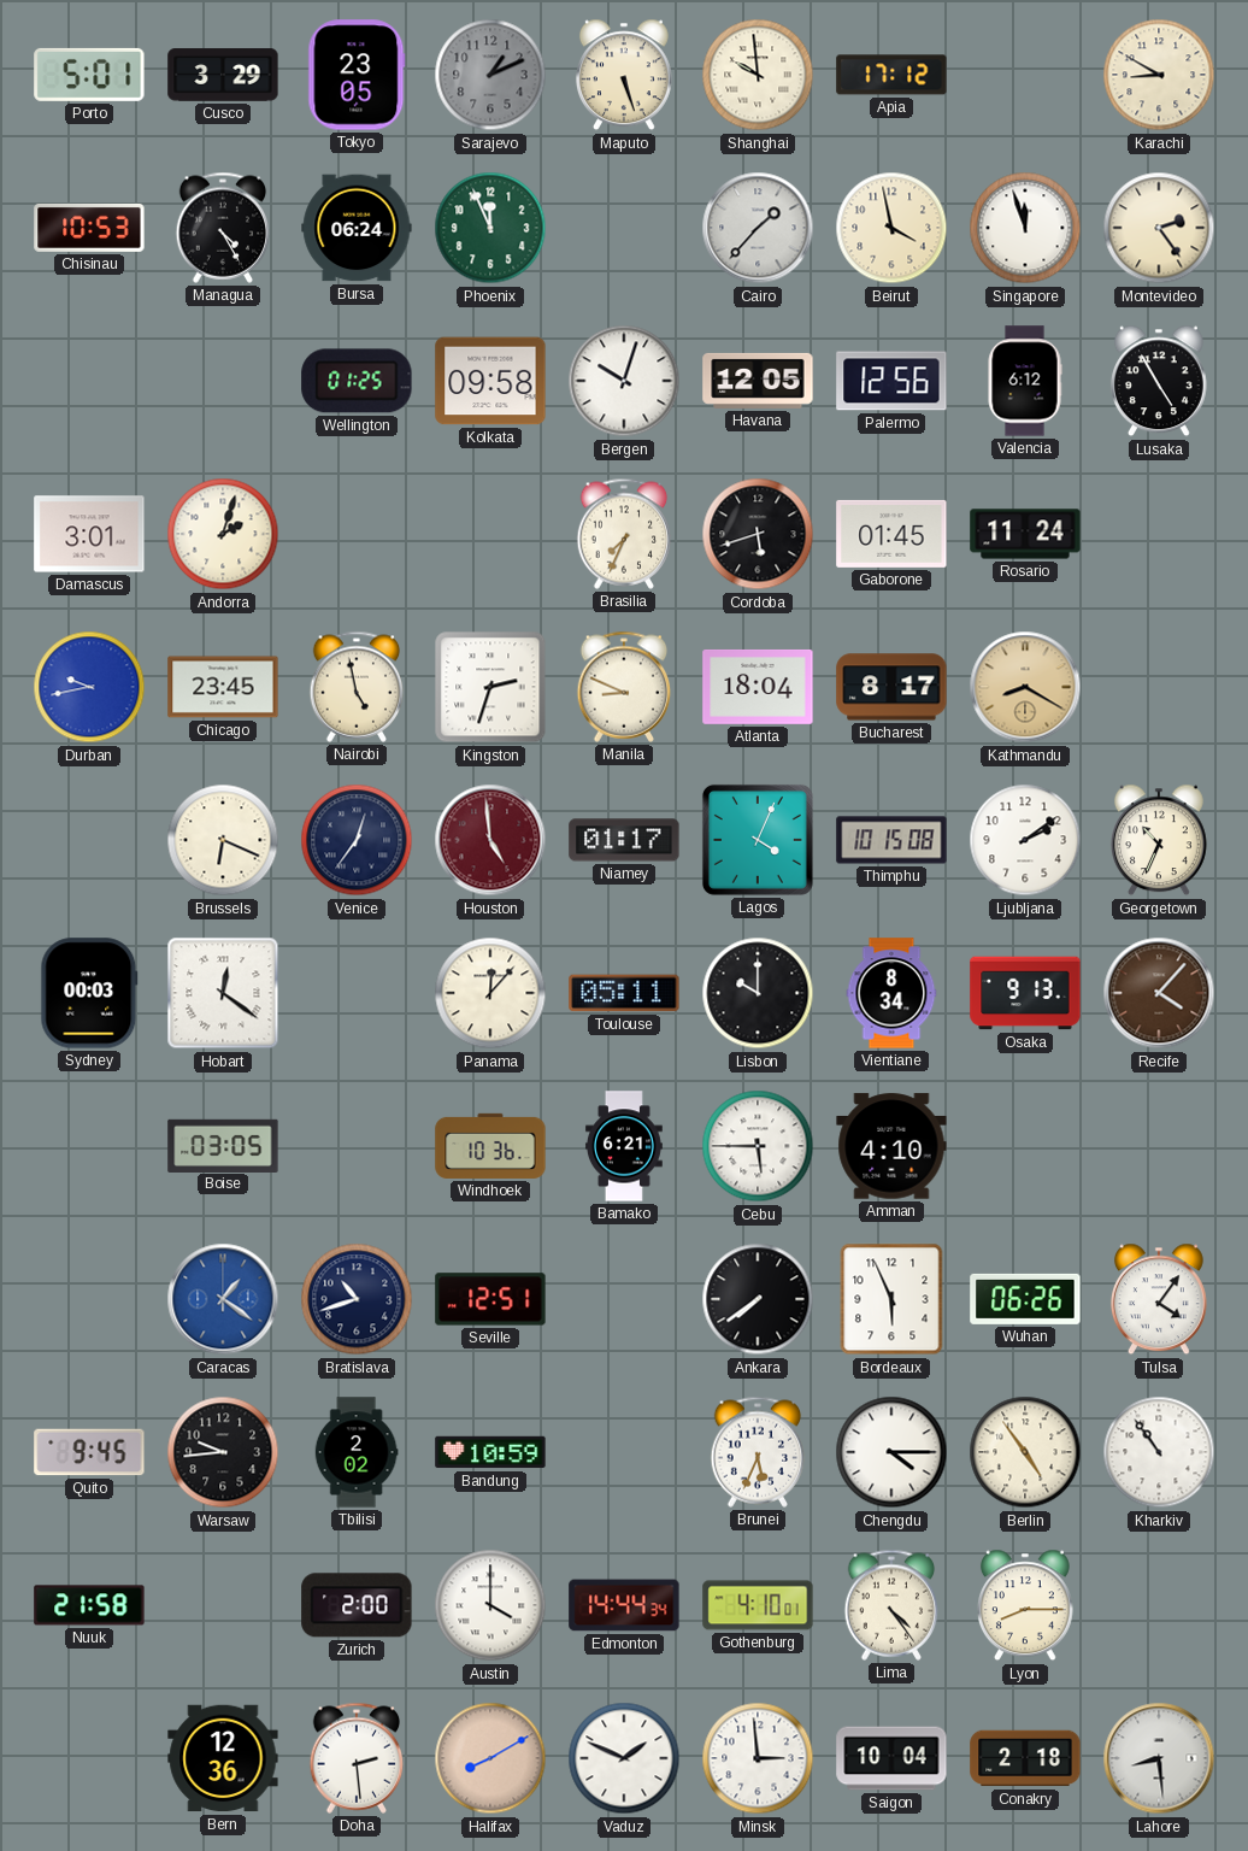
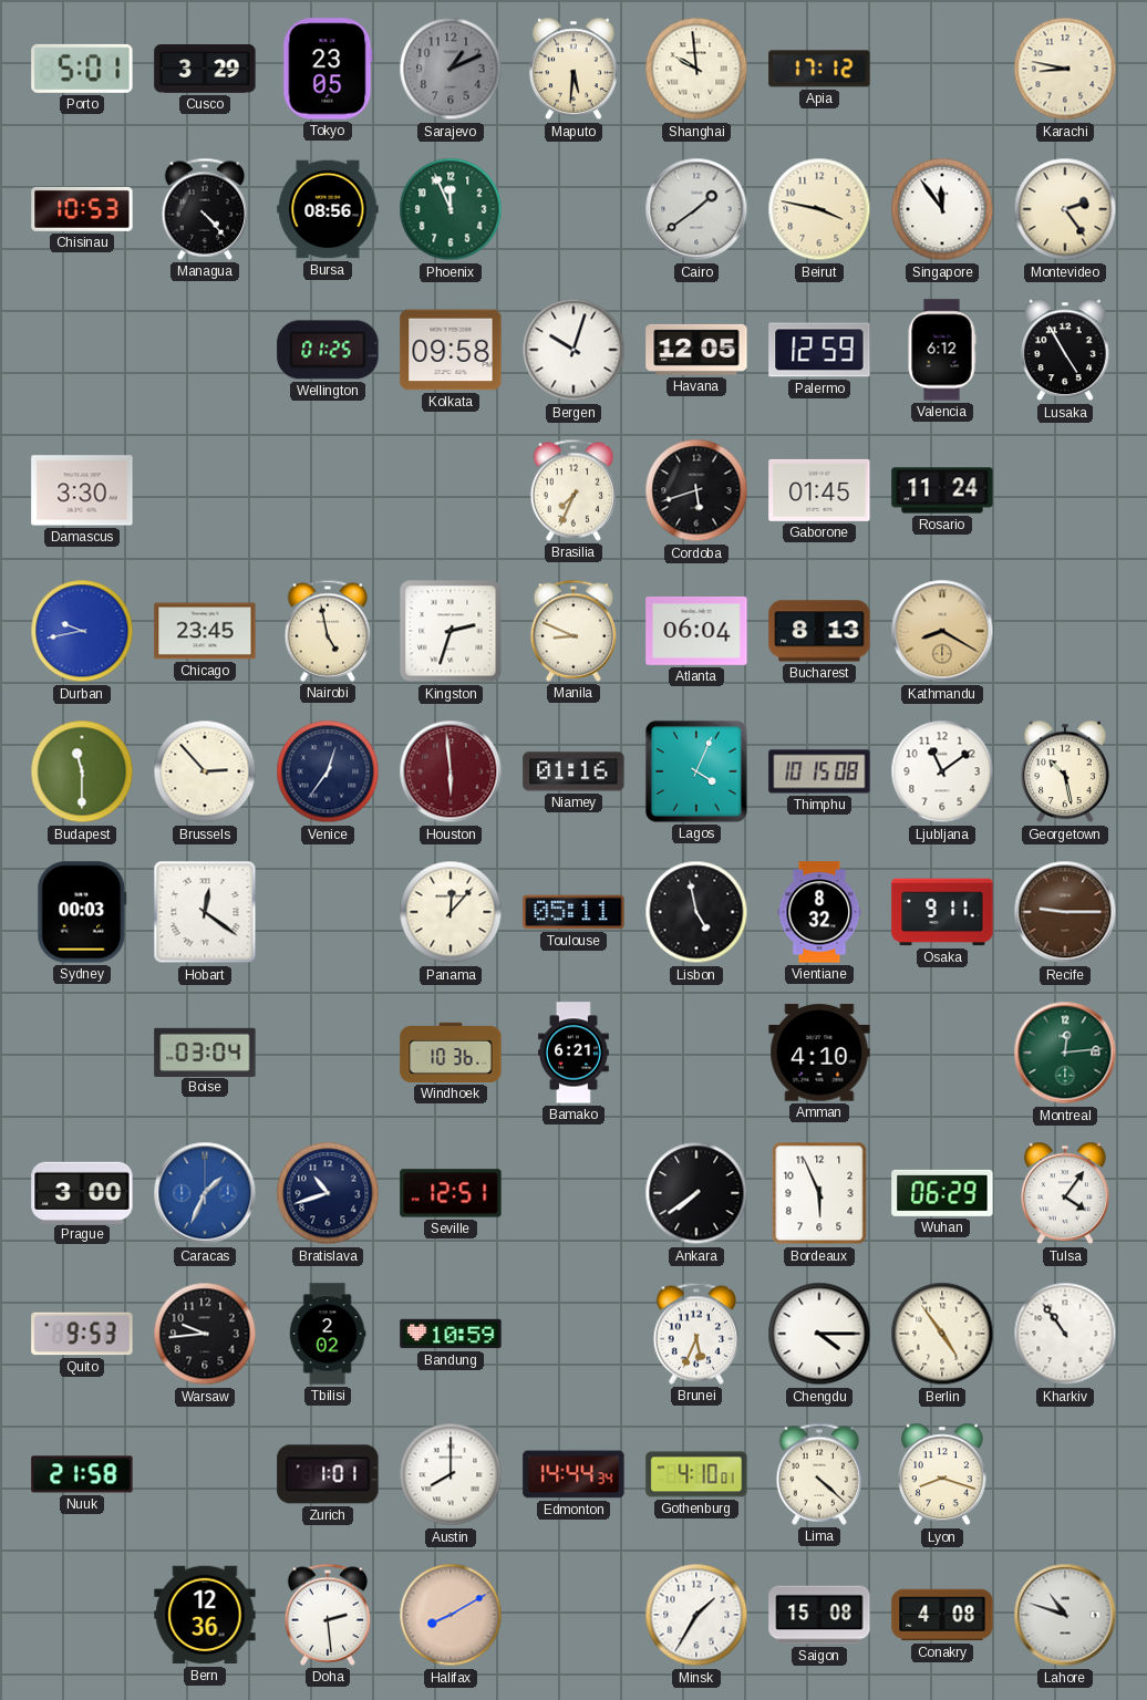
Maputo: 5:27 -> 5:31
Karachi: 8:50 -> 8:47
Managua: 4:25 -> 4:23
Bursa: 06:24 -> 08:56
Cairo: 1:37 -> 1:39
Beirut: 3:58 -> 3:47
Singapore: 11:57 -> 11:54
Palermo: 12:56 -> 12:59
Damascus: 3:01 -> 3:30
Andorra: 2:03 -> none
Atlanta: 18:04 -> 06:04
Bucharest: 8:17 -> 8:13
Budapest: none -> 11:30
Brussels: 6:19 -> 2:53
Houston: 4:59 -> 5:59
Niamey: 01:17 -> 01:16
Ljubljana: 2:09 -> 11:09
Georgetown: 10:34 -> 10:28
Lisbon: 10:00 -> 4:58
Vientiane: 8:34 -> 8:32
Osaka: 9:13 -> 9:11
Recife: 4:07 -> 9:15
Boise: 03:05 -> 03:04
Cebu: 5:45 -> none
Montreal: none -> 12:14
Prague: none -> 3:00
Caracas: 1:21 -> 1:34
Wuhan: 06:26 -> 06:29
Quito: 9:45 -> 9:53
Zurich: 2:00 -> 1:01
Austin: 4:00 -> 8:00
Lima: 4:24 -> 4:22
Lyon: 8:15 -> 8:18
Vaduz: 1:49 -> none
Minsk: 2:59 -> 1:35
Saigon: 10:04 -> 15:08
Conakry: 2:18 -> 4:08
Lahore: 8:29 -> 10:48
